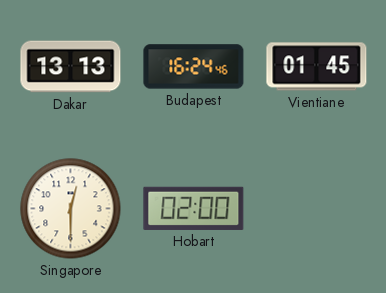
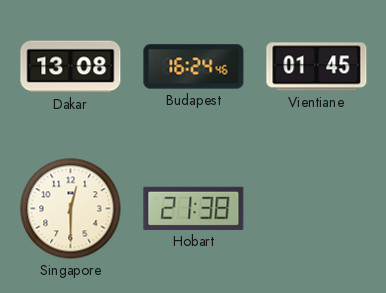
Dakar: 13:13 -> 13:08
Hobart: 02:00 -> 21:38
